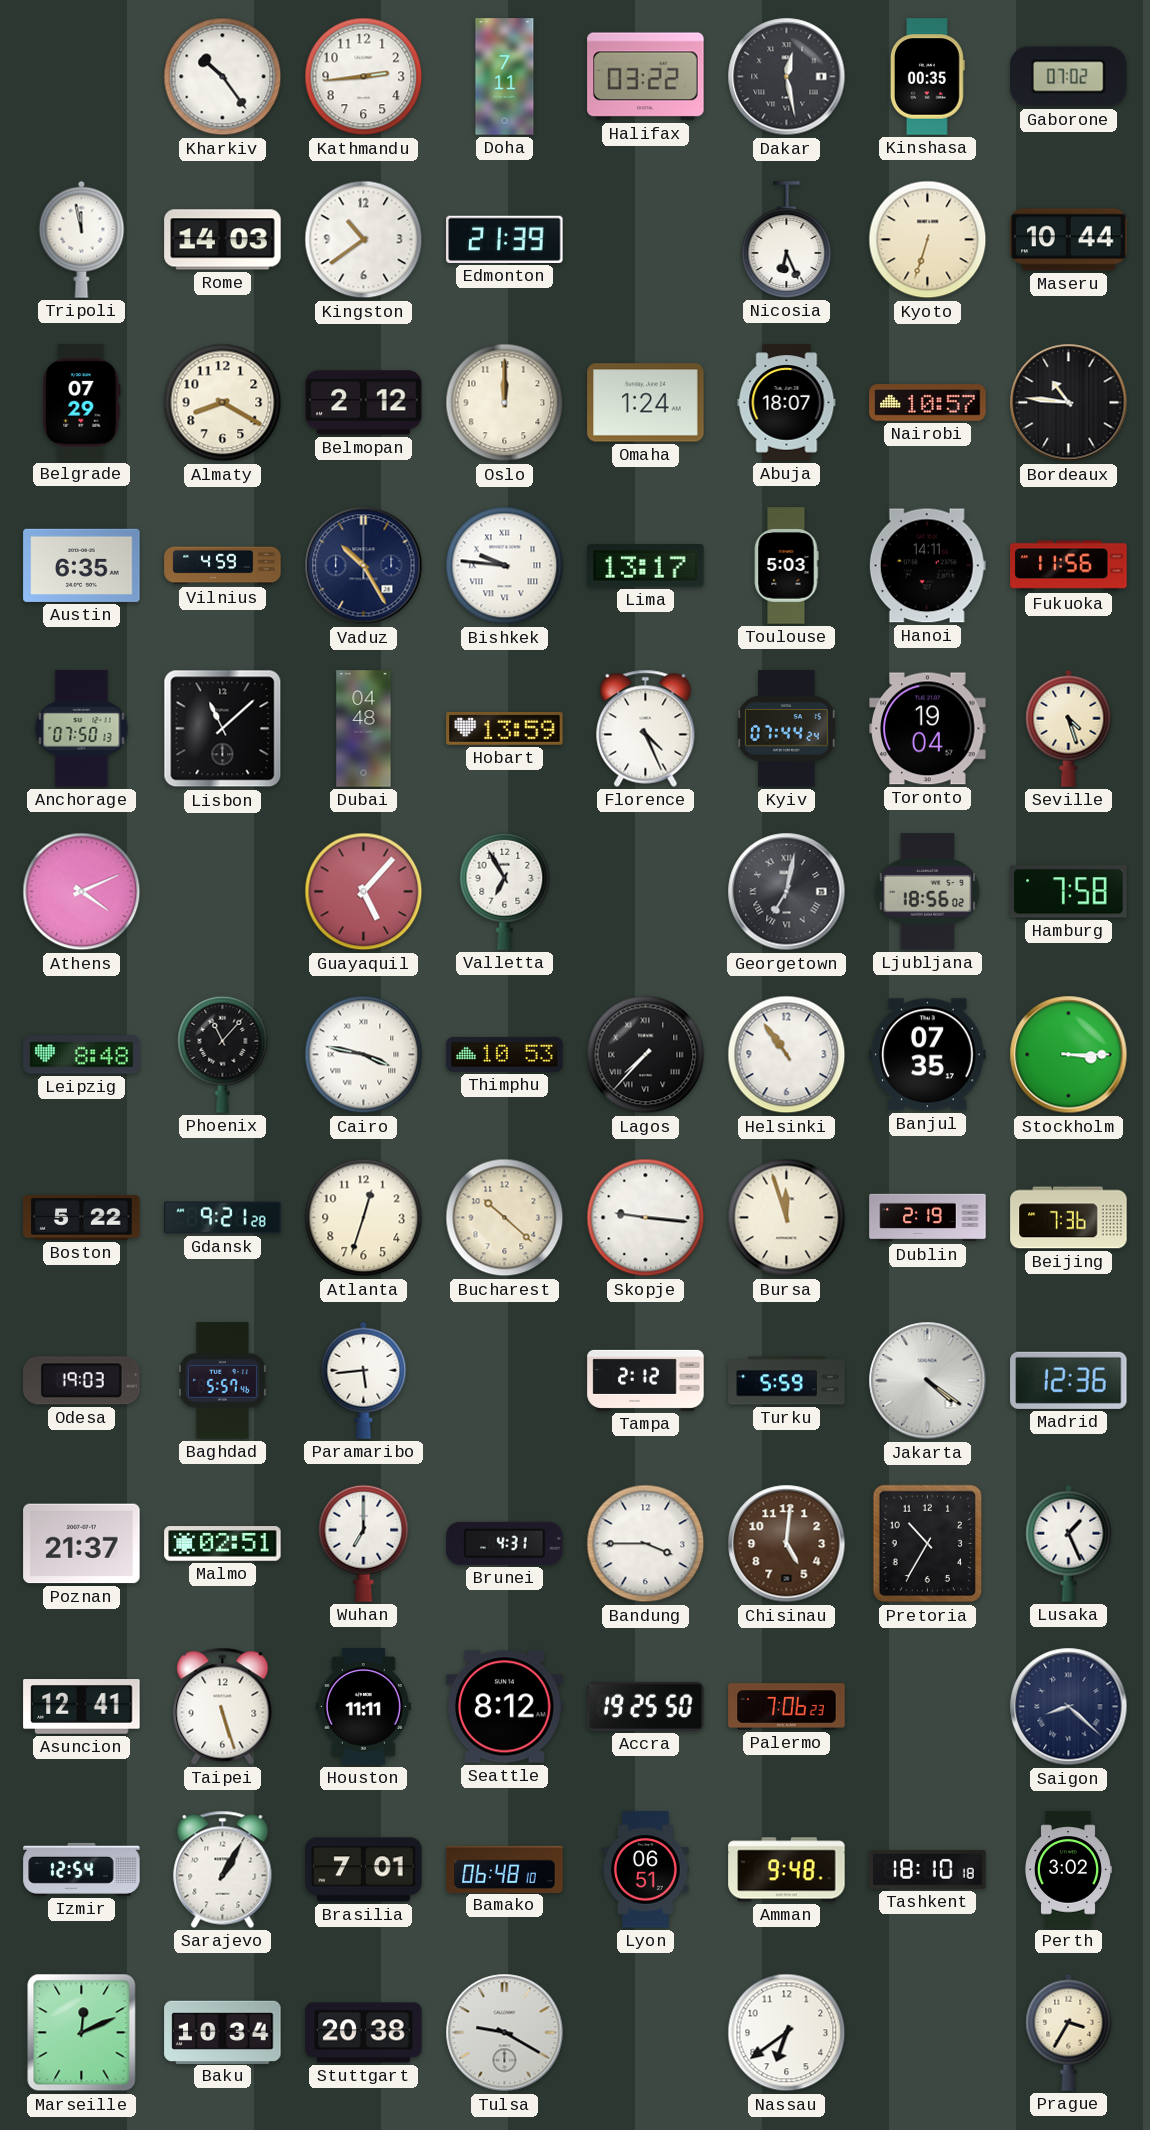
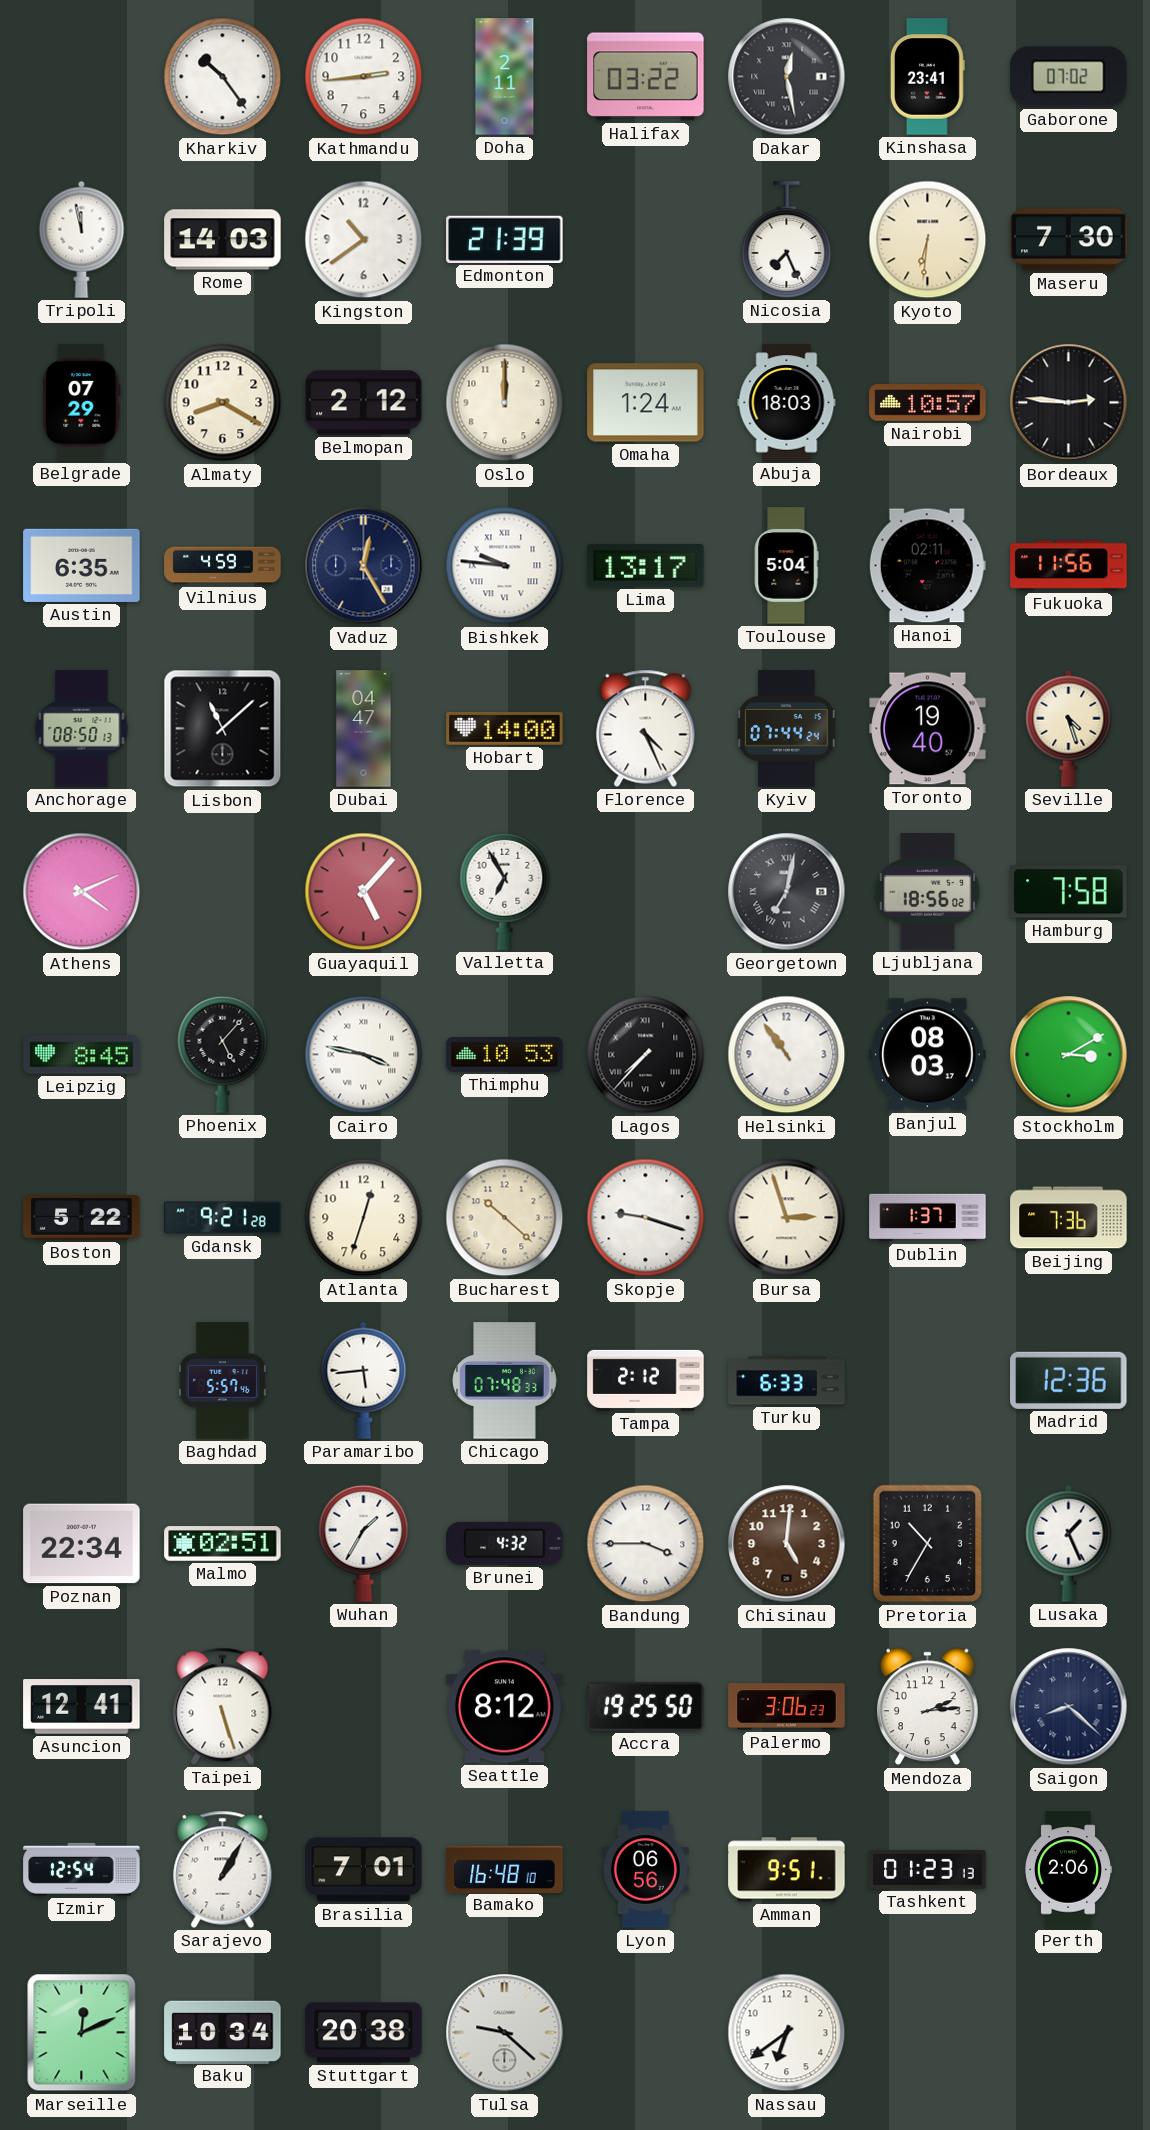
Doha: 7:11 -> 2:11
Kinshasa: 00:35 -> 23:41
Nicosia: 6:26 -> 7:26
Kyoto: 6:33 -> 6:31
Maseru: 10:44 -> 7:30
Abuja: 18:07 -> 18:03
Bordeaux: 10:46 -> 2:46
Vaduz: 10:25 -> 12:25
Toulouse: 5:03 -> 5:04
Hanoi: 14:11 -> 02:11
Anchorage: 07:50 -> 08:50
Dubai: 04:48 -> 04:47
Hobart: 13:59 -> 14:00
Toronto: 19:04 -> 19:40
Leipzig: 8:48 -> 8:45
Phoenix: 11:07 -> 5:07
Banjul: 07:35 -> 08:03
Stockholm: 3:15 -> 3:10
Skopje: 9:16 -> 9:18
Bursa: 11:57 -> 2:57
Dublin: 2:19 -> 1:37
Odesa: 19:03 -> none
Chicago: none -> 07:48
Turku: 5:59 -> 6:33
Jakarta: 4:21 -> none
Poznan: 21:37 -> 22:34
Wuhan: 7:00 -> 1:35
Brunei: 4:31 -> 4:32
Houston: 11:11 -> none
Palermo: 7:06 -> 3:06
Mendoza: none -> 2:14
Bamako: 06:48 -> 16:48
Lyon: 06:51 -> 06:56
Amman: 9:48 -> 9:51
Tashkent: 18:10 -> 01:23
Perth: 3:02 -> 2:06
Tulsa: 9:20 -> 9:22
Prague: 3:35 -> none
